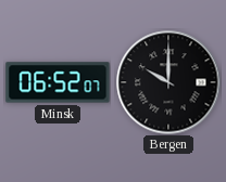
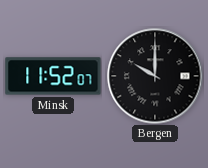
Minsk: 06:52 -> 11:52
